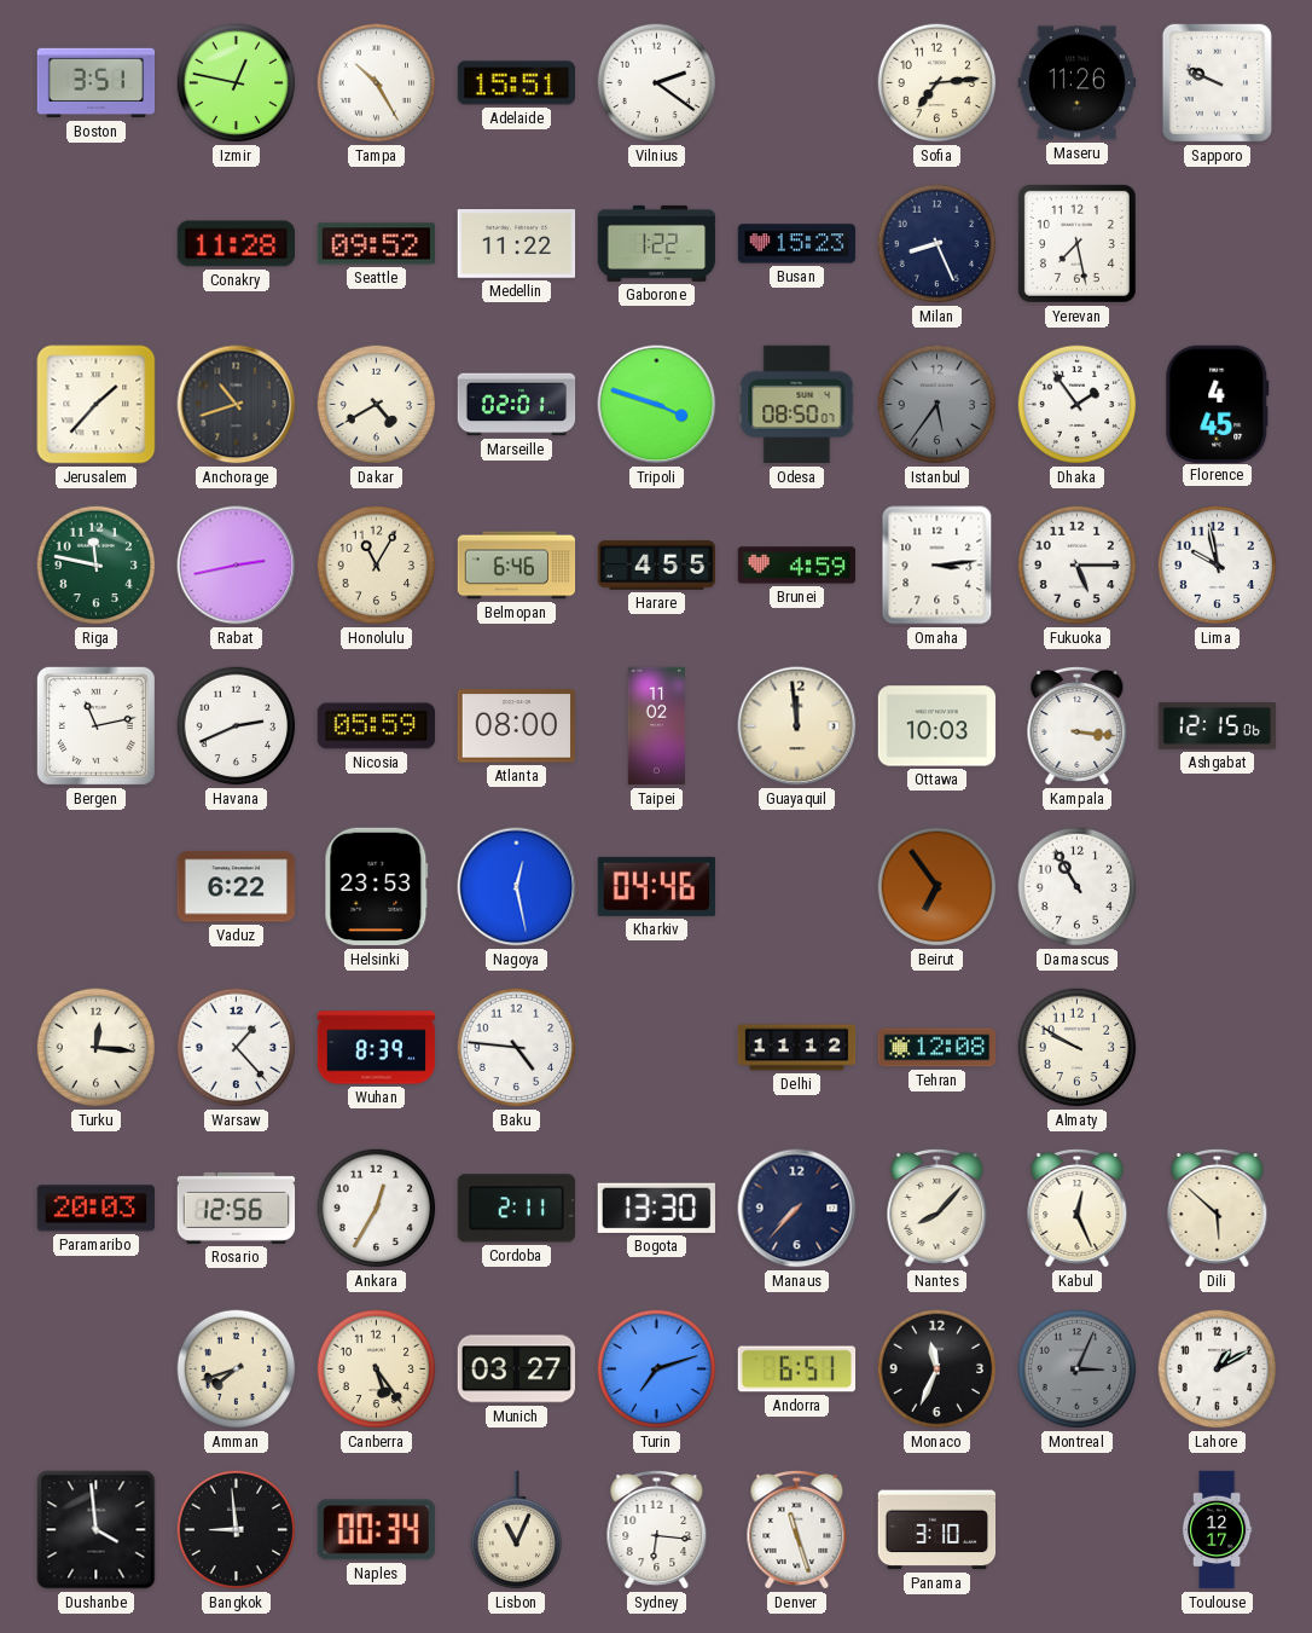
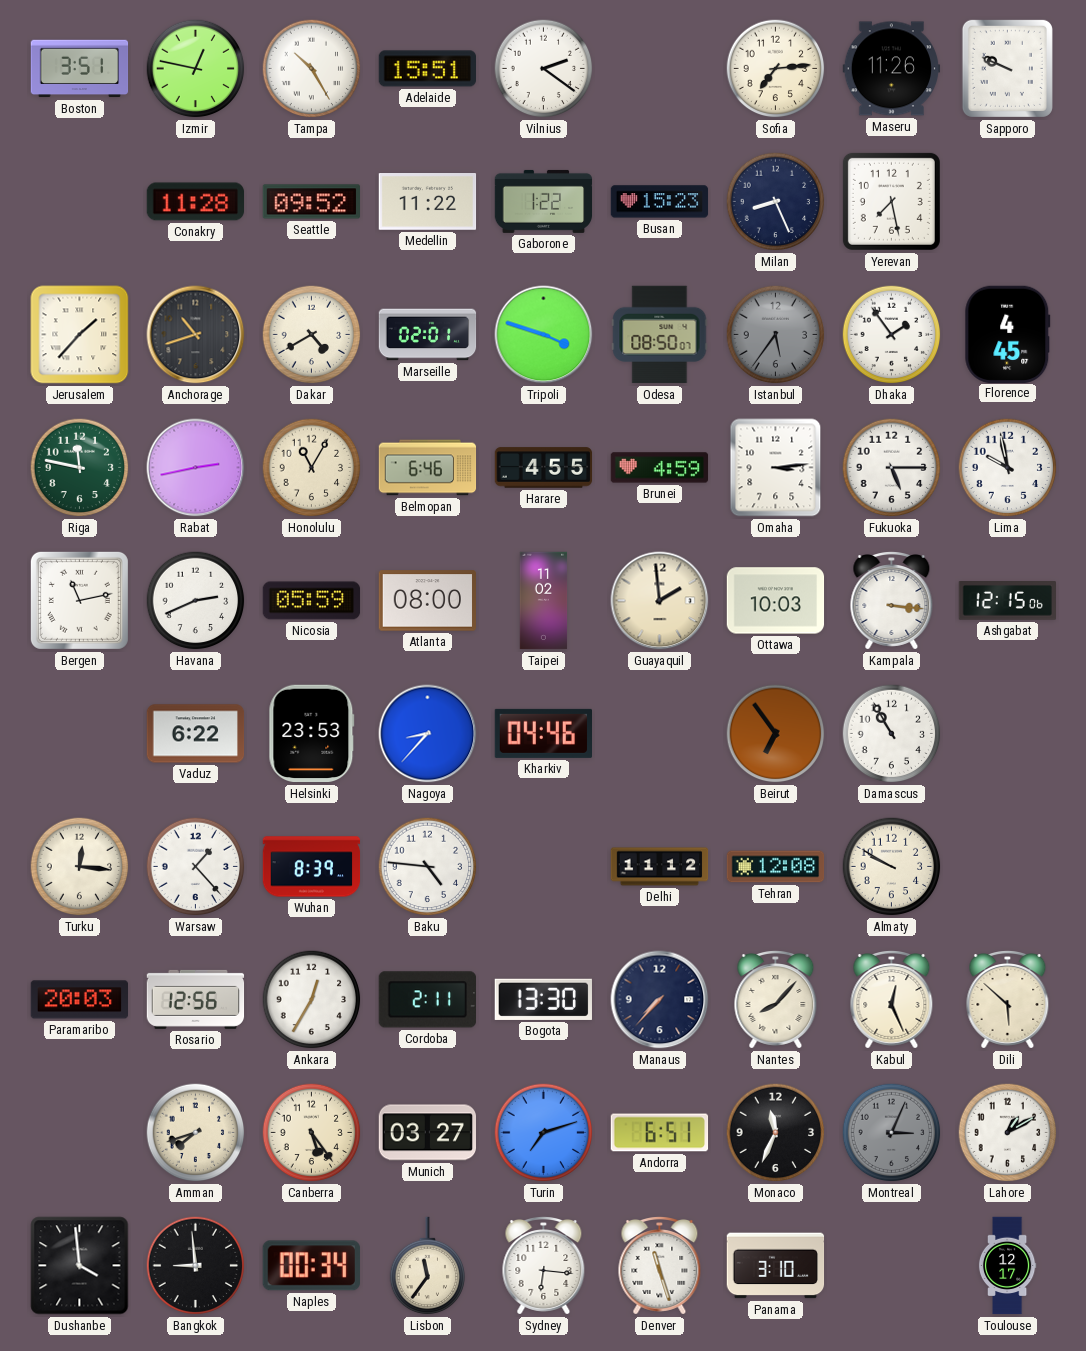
Guayaquil: 11:59 -> 1:59
Nagoya: 12:28 -> 8:37
Lisbon: 11:04 -> 11:36
